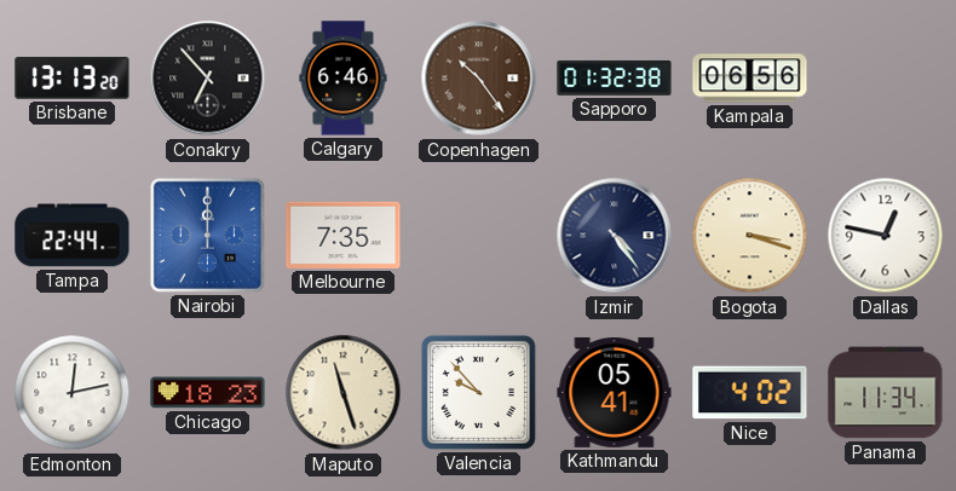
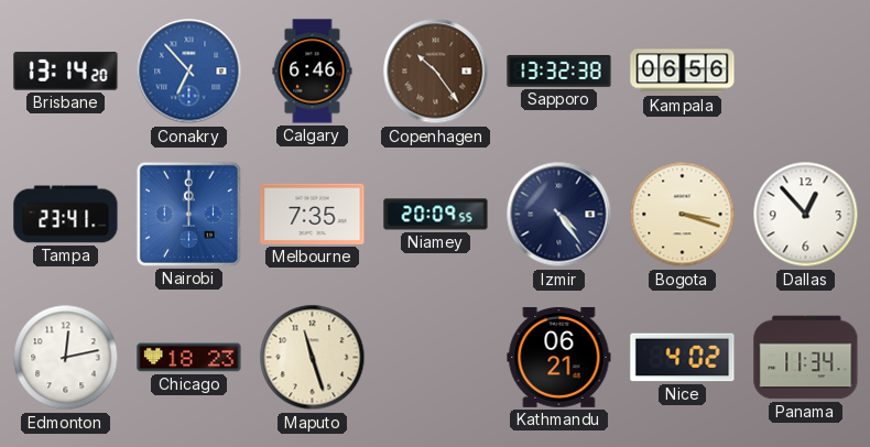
Brisbane: 13:13 -> 13:14
Conakry dial: black -> blue
Sapporo: 01:32 -> 13:32
Tampa: 22:44 -> 23:41
Niamey: none -> 20:09
Dallas: 12:47 -> 12:53
Valencia: 9:53 -> none
Kathmandu: 05:41 -> 06:21
